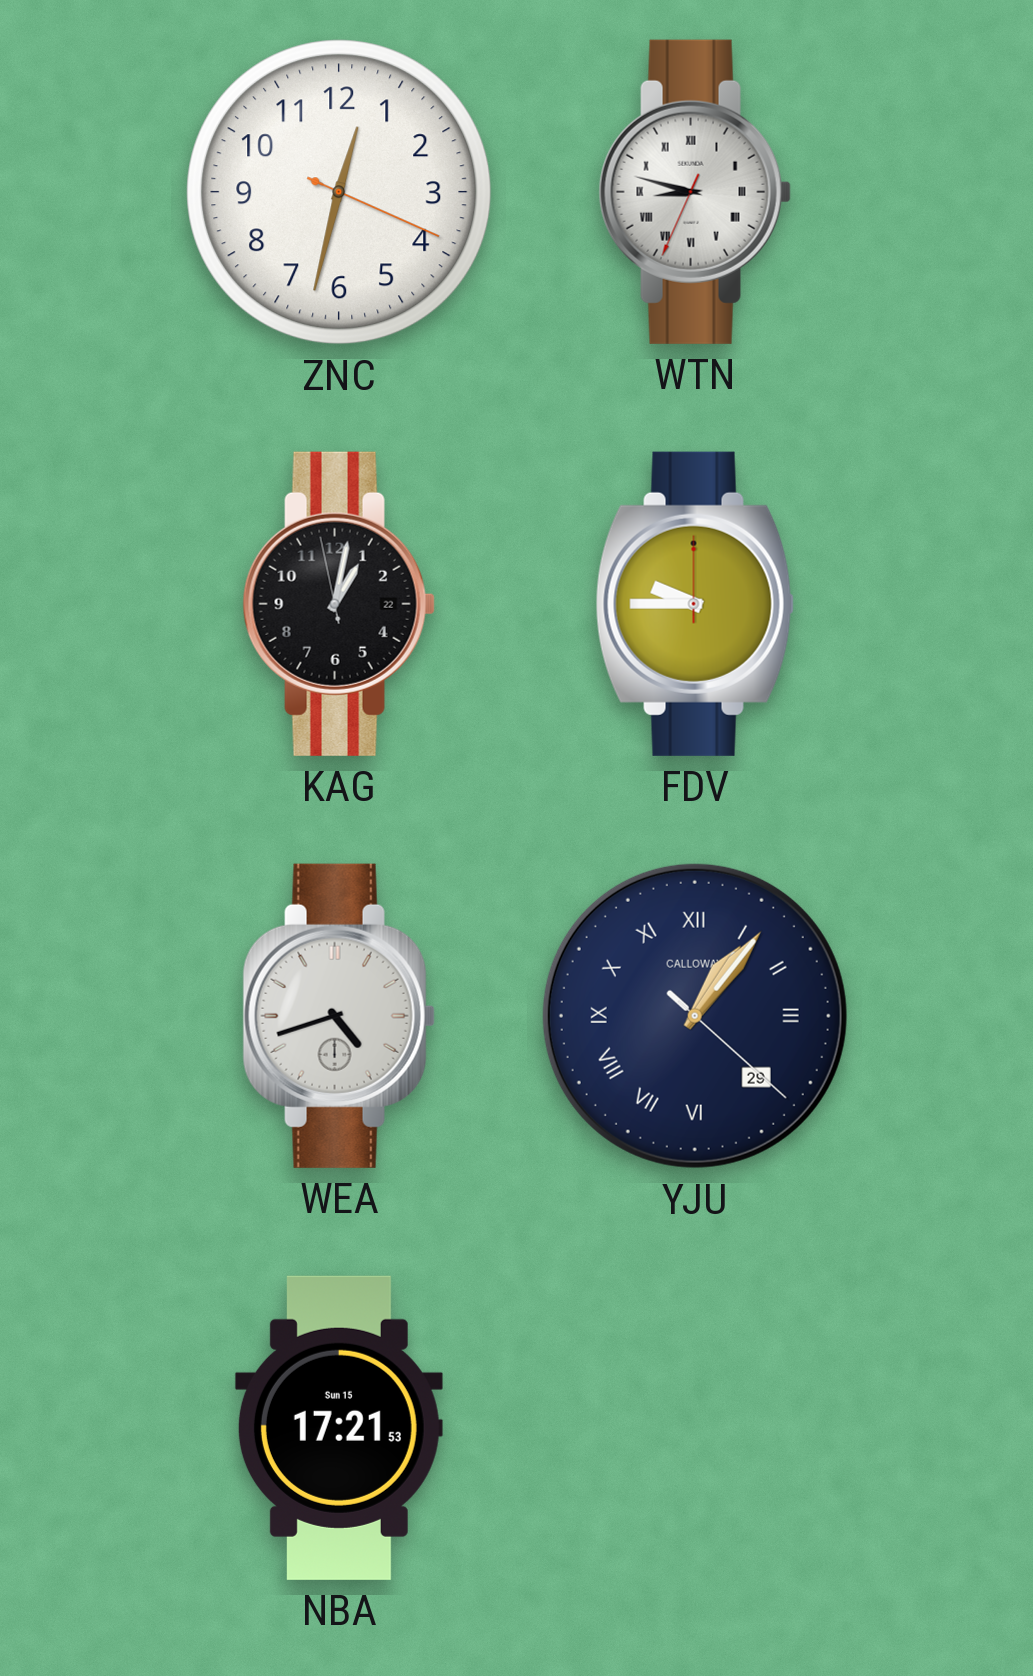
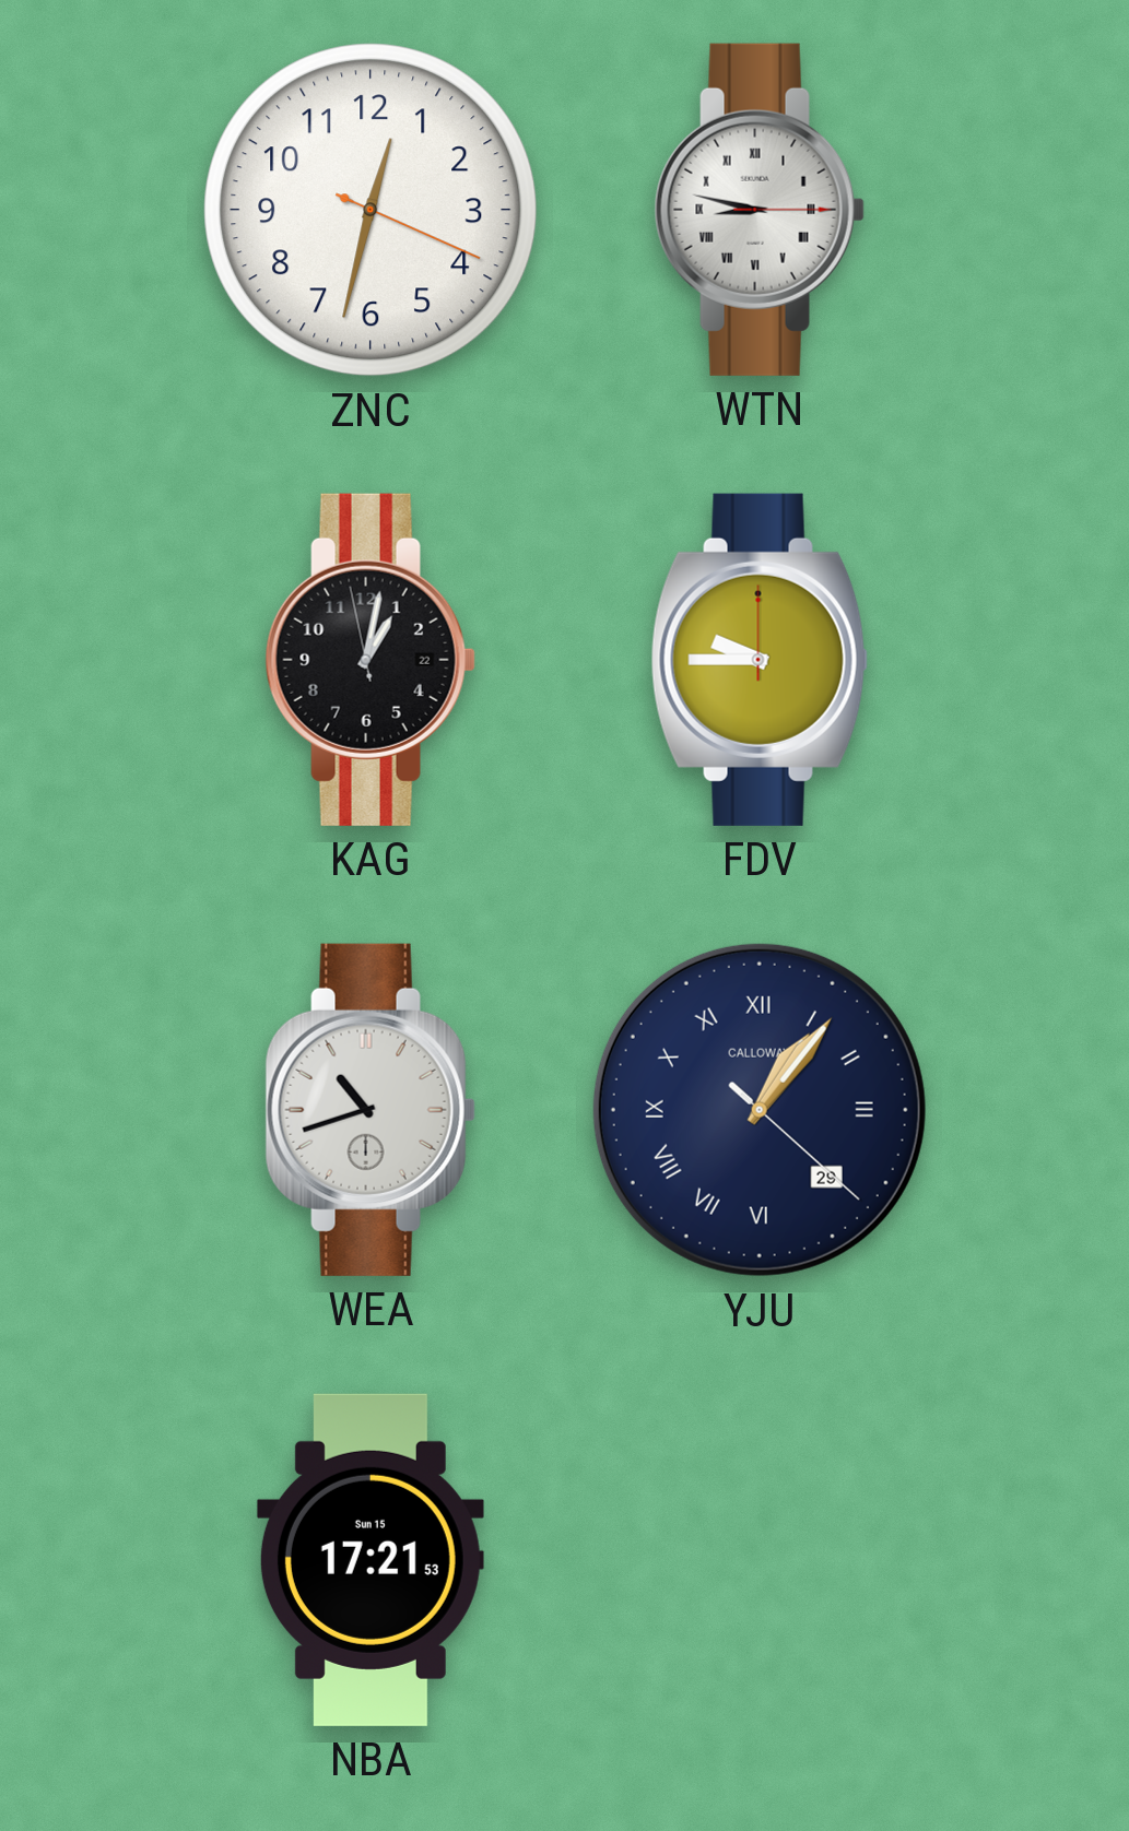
WTN: 8:47:34 -> 8:47:15
WEA: 4:42 -> 10:42
